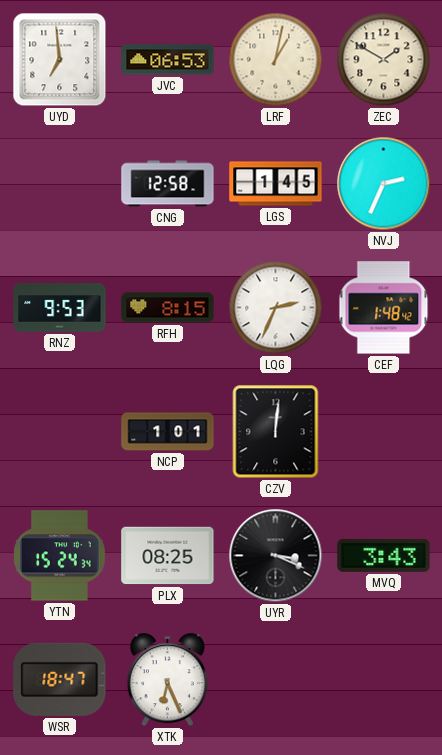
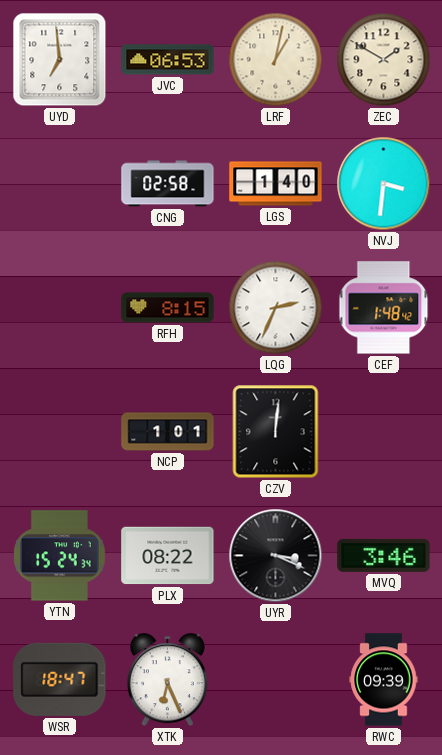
CNG: 12:58 -> 02:58
LGS: 1:45 -> 1:40
NVJ: 2:34 -> 3:31
RNZ: 9:53 -> none
PLX: 08:25 -> 08:22
MVQ: 3:43 -> 3:46
RWC: none -> 09:39
